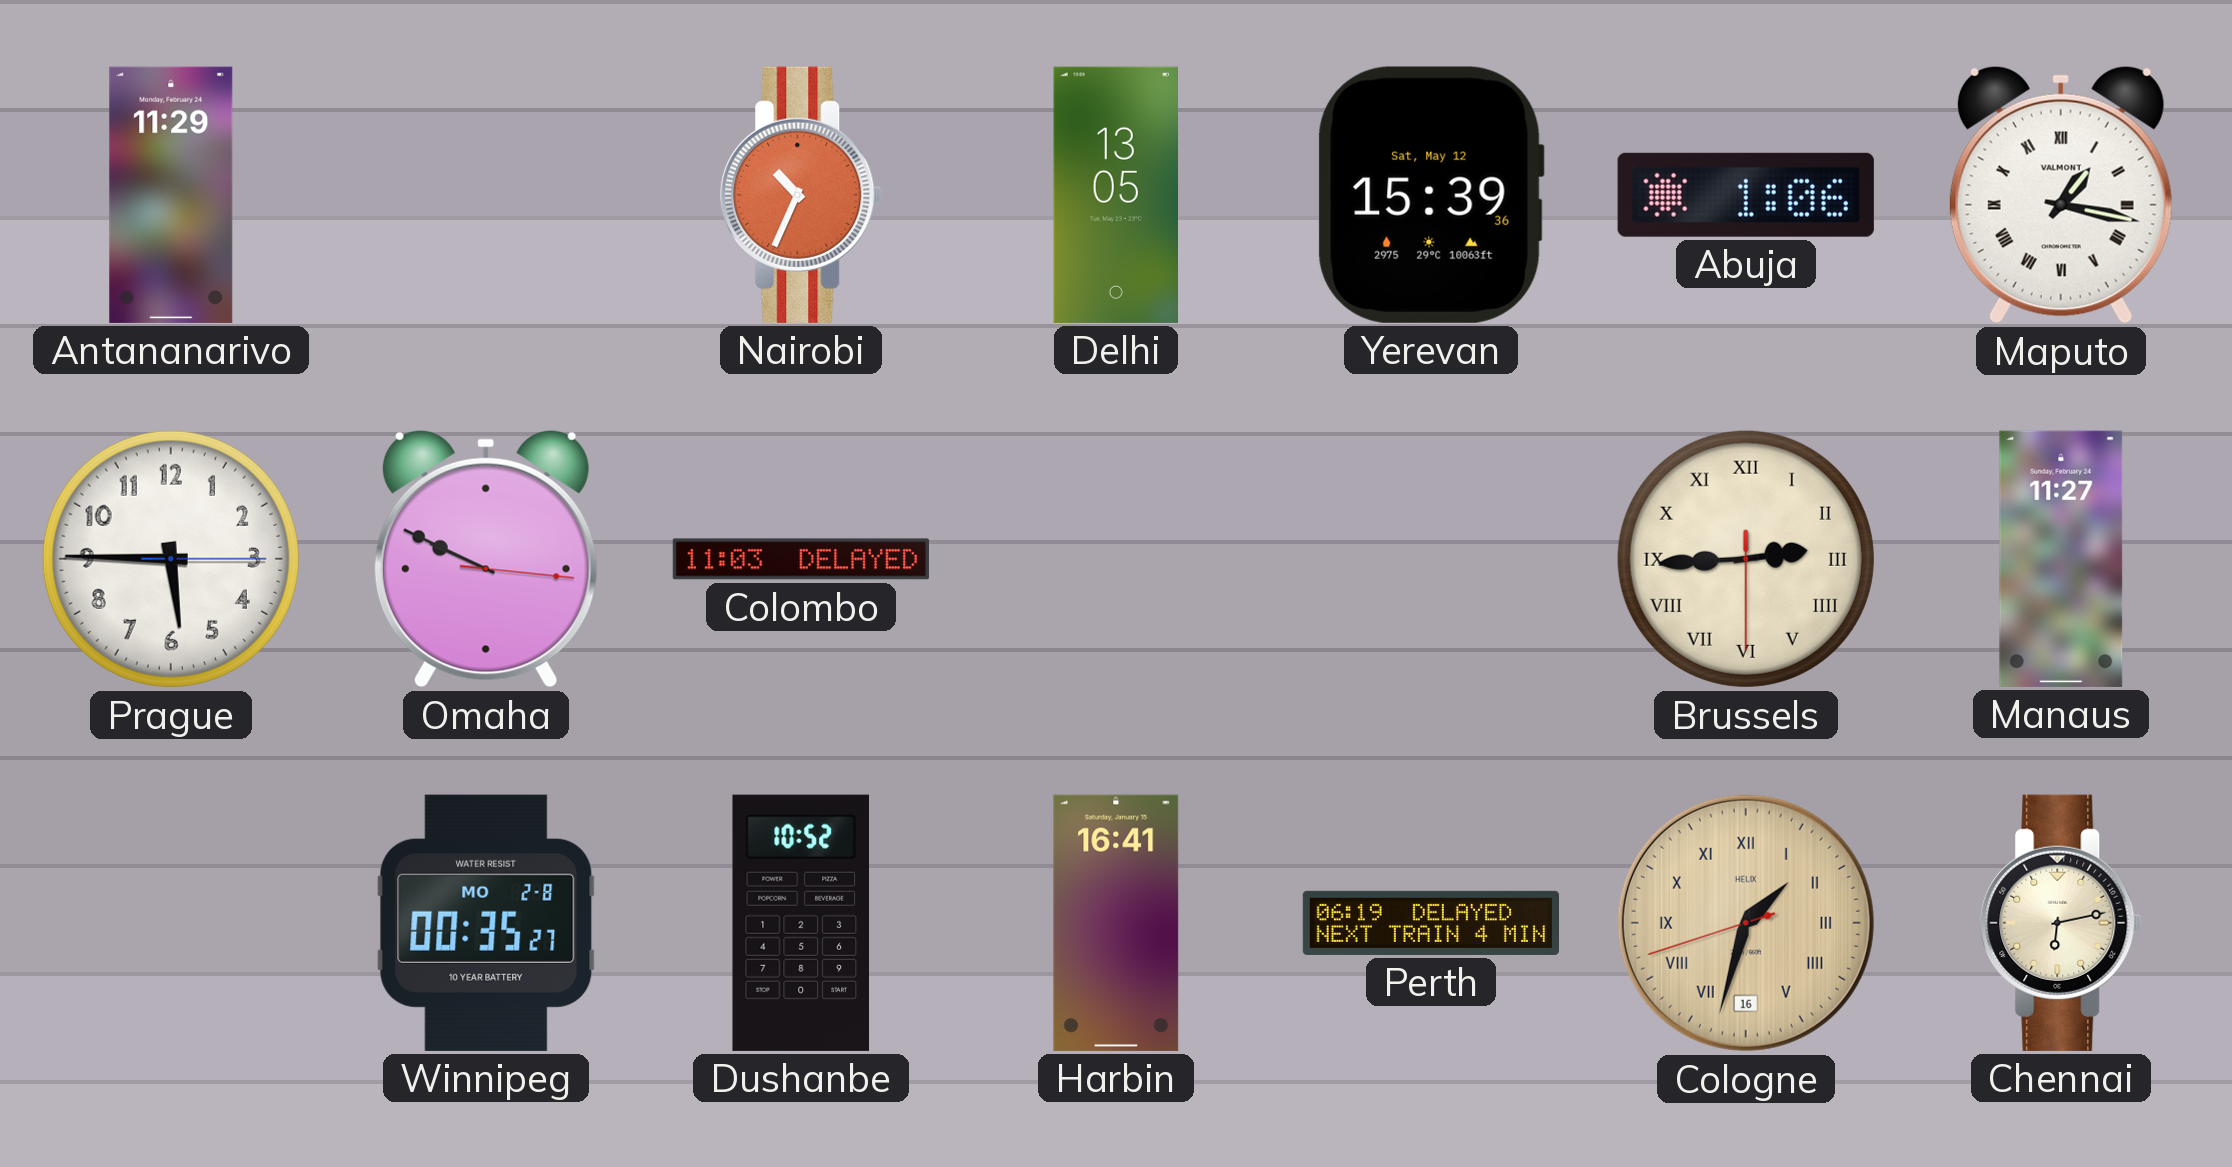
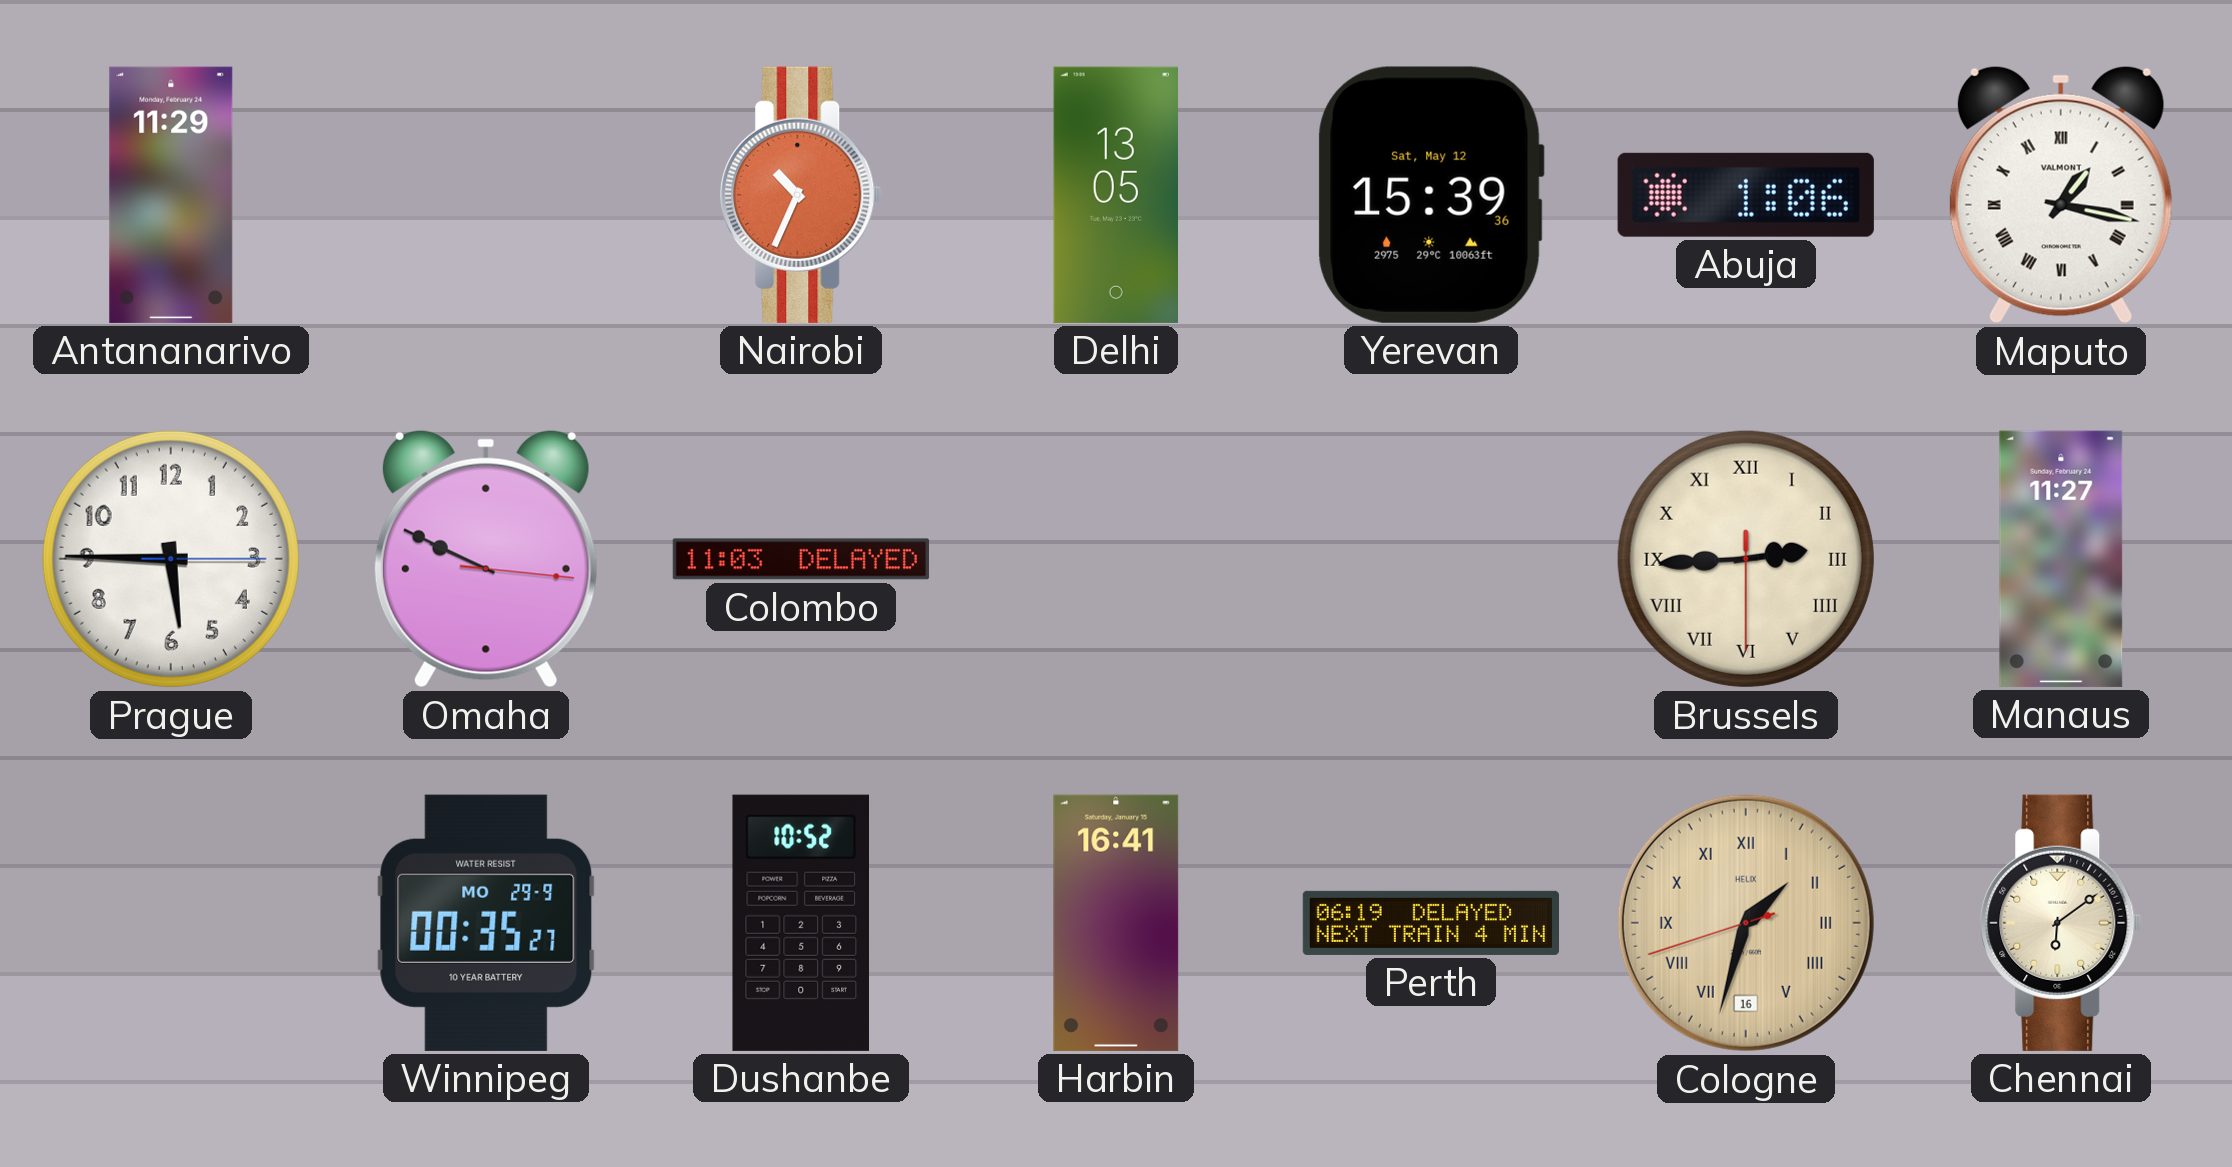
Winnipeg date: MO 2-8 -> MO 29-9
Chennai: 6:13 -> 6:09
